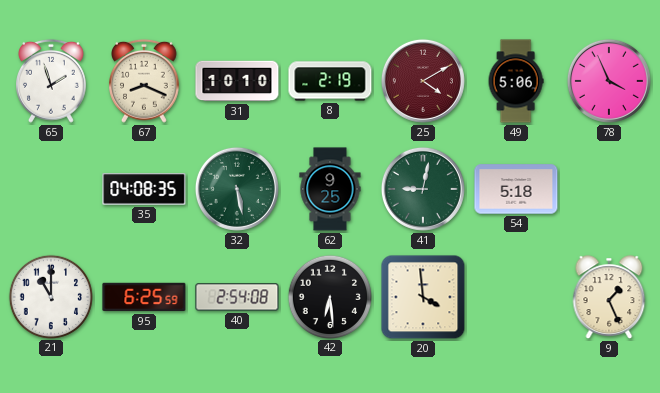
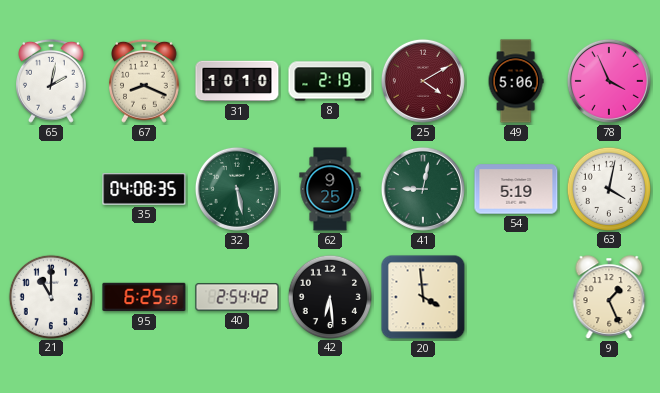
65: 1:57 -> 2:02
54: 5:18 -> 5:19
63: none -> 4:02
40: 2:54:08 -> 2:54:42
